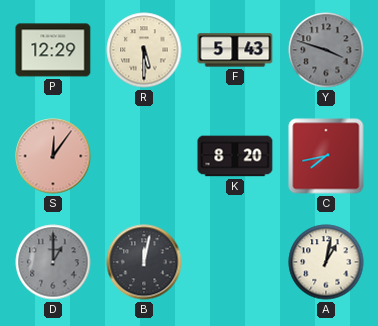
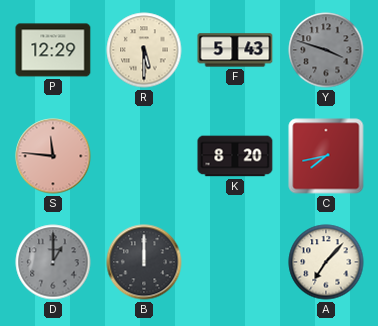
S: 12:06 -> 11:46
B: 12:02 -> 12:00
A: 1:02 -> 7:07
